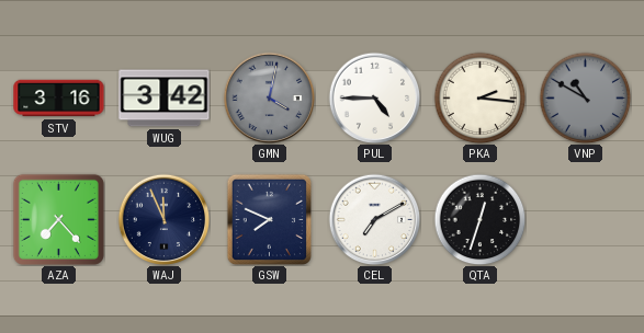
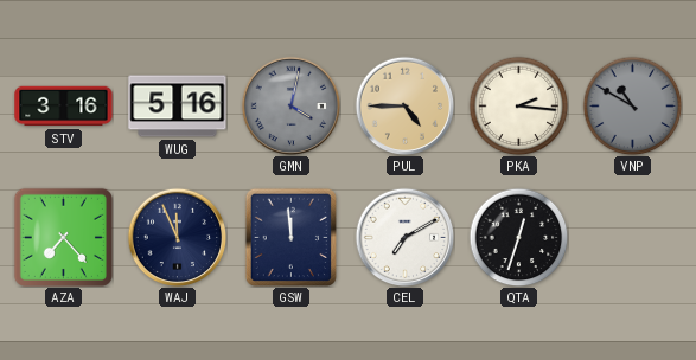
WUG: 3:42 -> 5:16
PUL dial: white -> champagne
GSW: 7:49 -> 11:59
